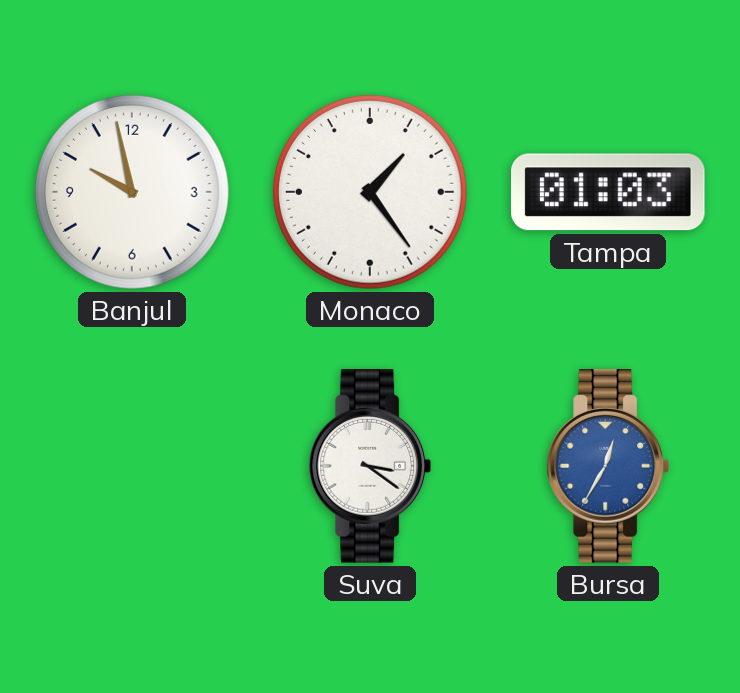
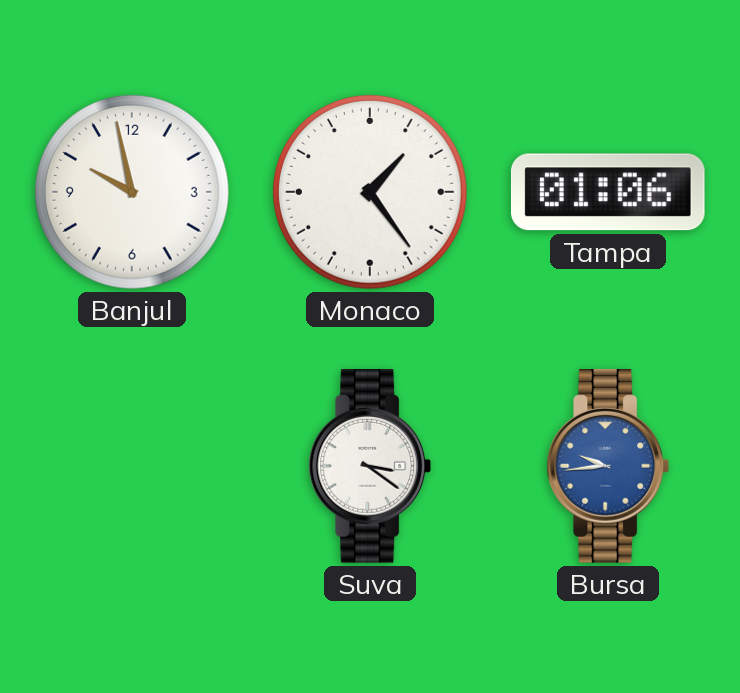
Tampa: 01:03 -> 01:06
Bursa: 12:35 -> 9:44
